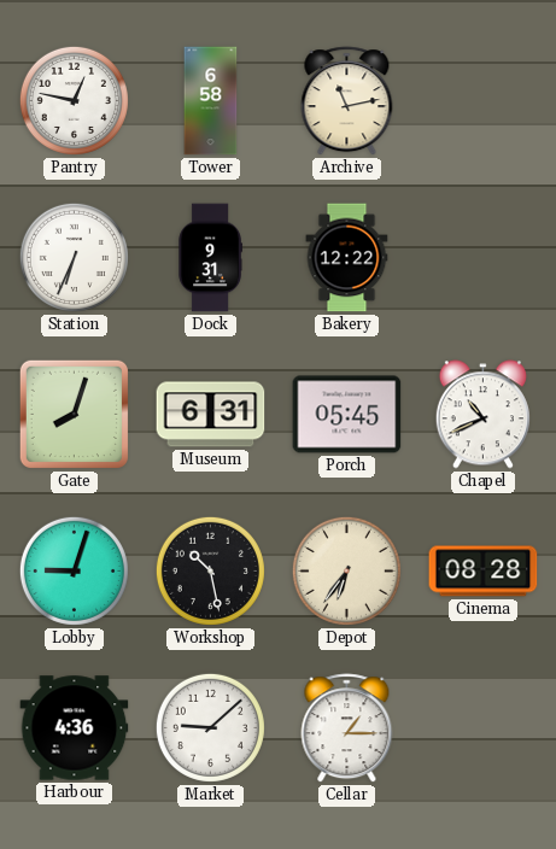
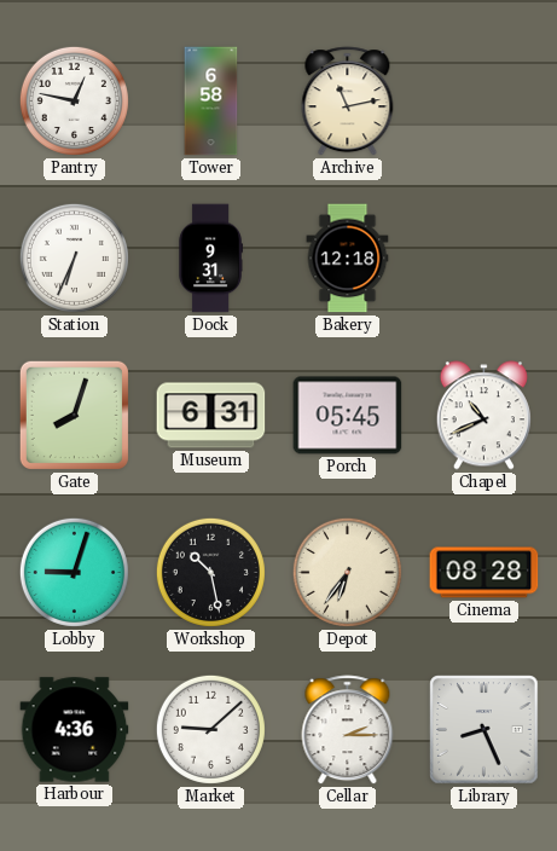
Bakery: 12:22 -> 12:18
Cellar: 1:15 -> 2:15
Library: none -> 8:26
